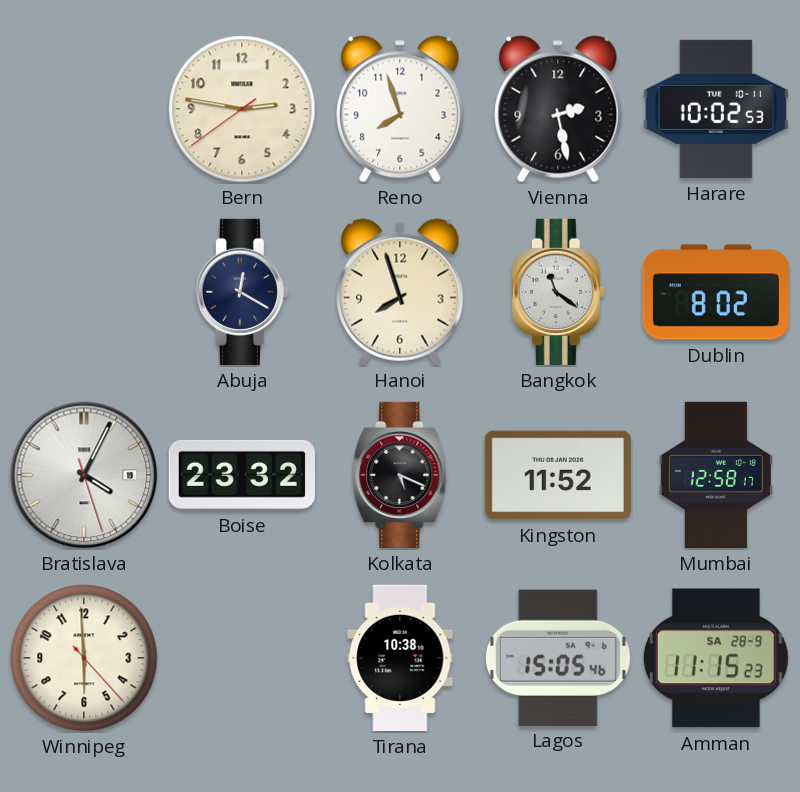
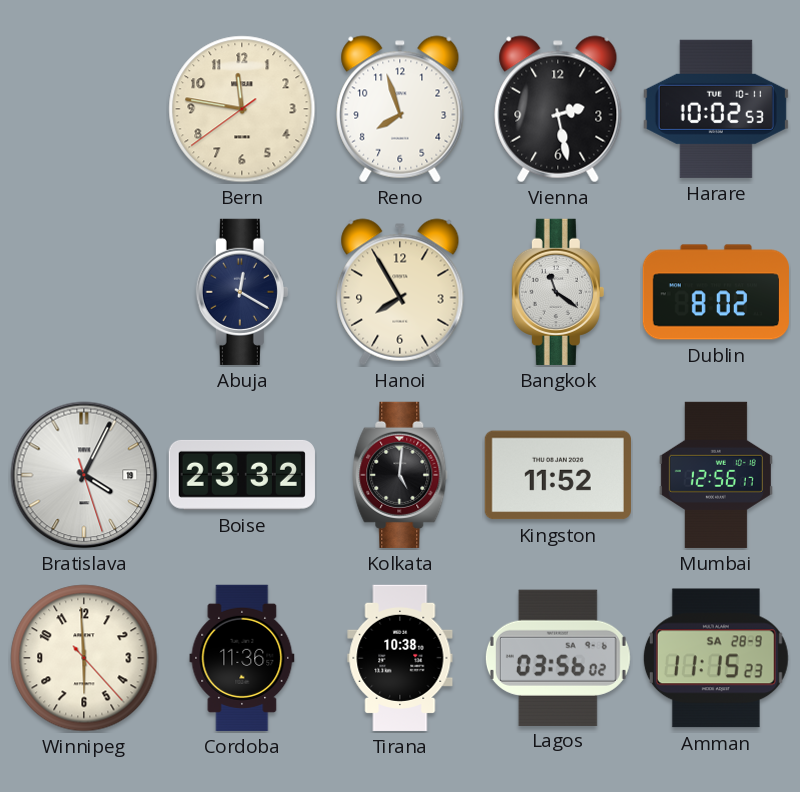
Bern: 2:46 -> 11:46
Hanoi: 7:57 -> 7:55
Kolkata: 5:19 -> 5:01
Mumbai: 12:58 -> 12:56
Cordoba: none -> 11:36
Lagos: 15:05 -> 03:56
